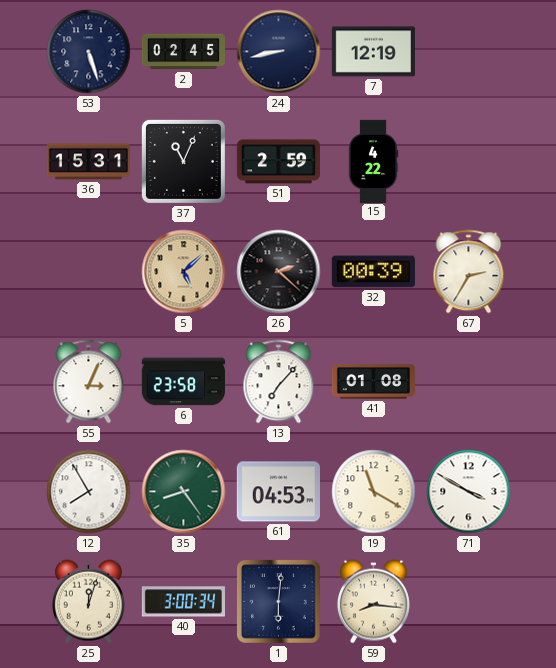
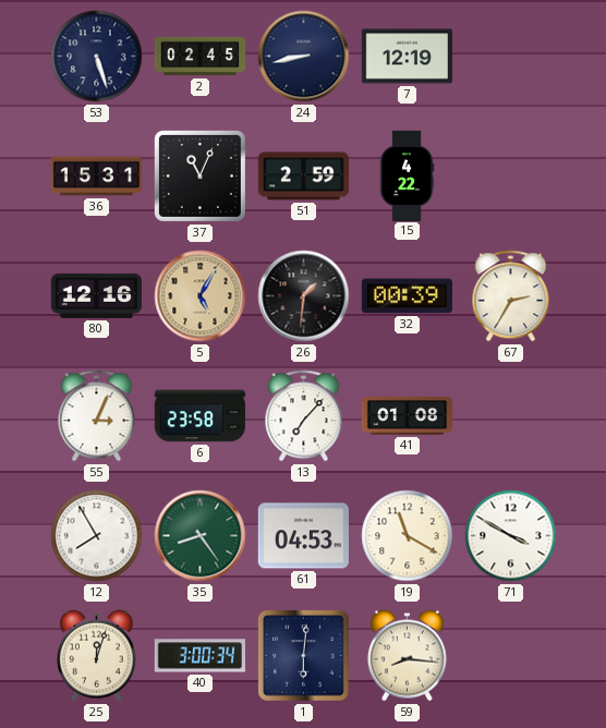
80: none -> 12:16
5: 5:08 -> 5:05
26: 2:22 -> 1:31
